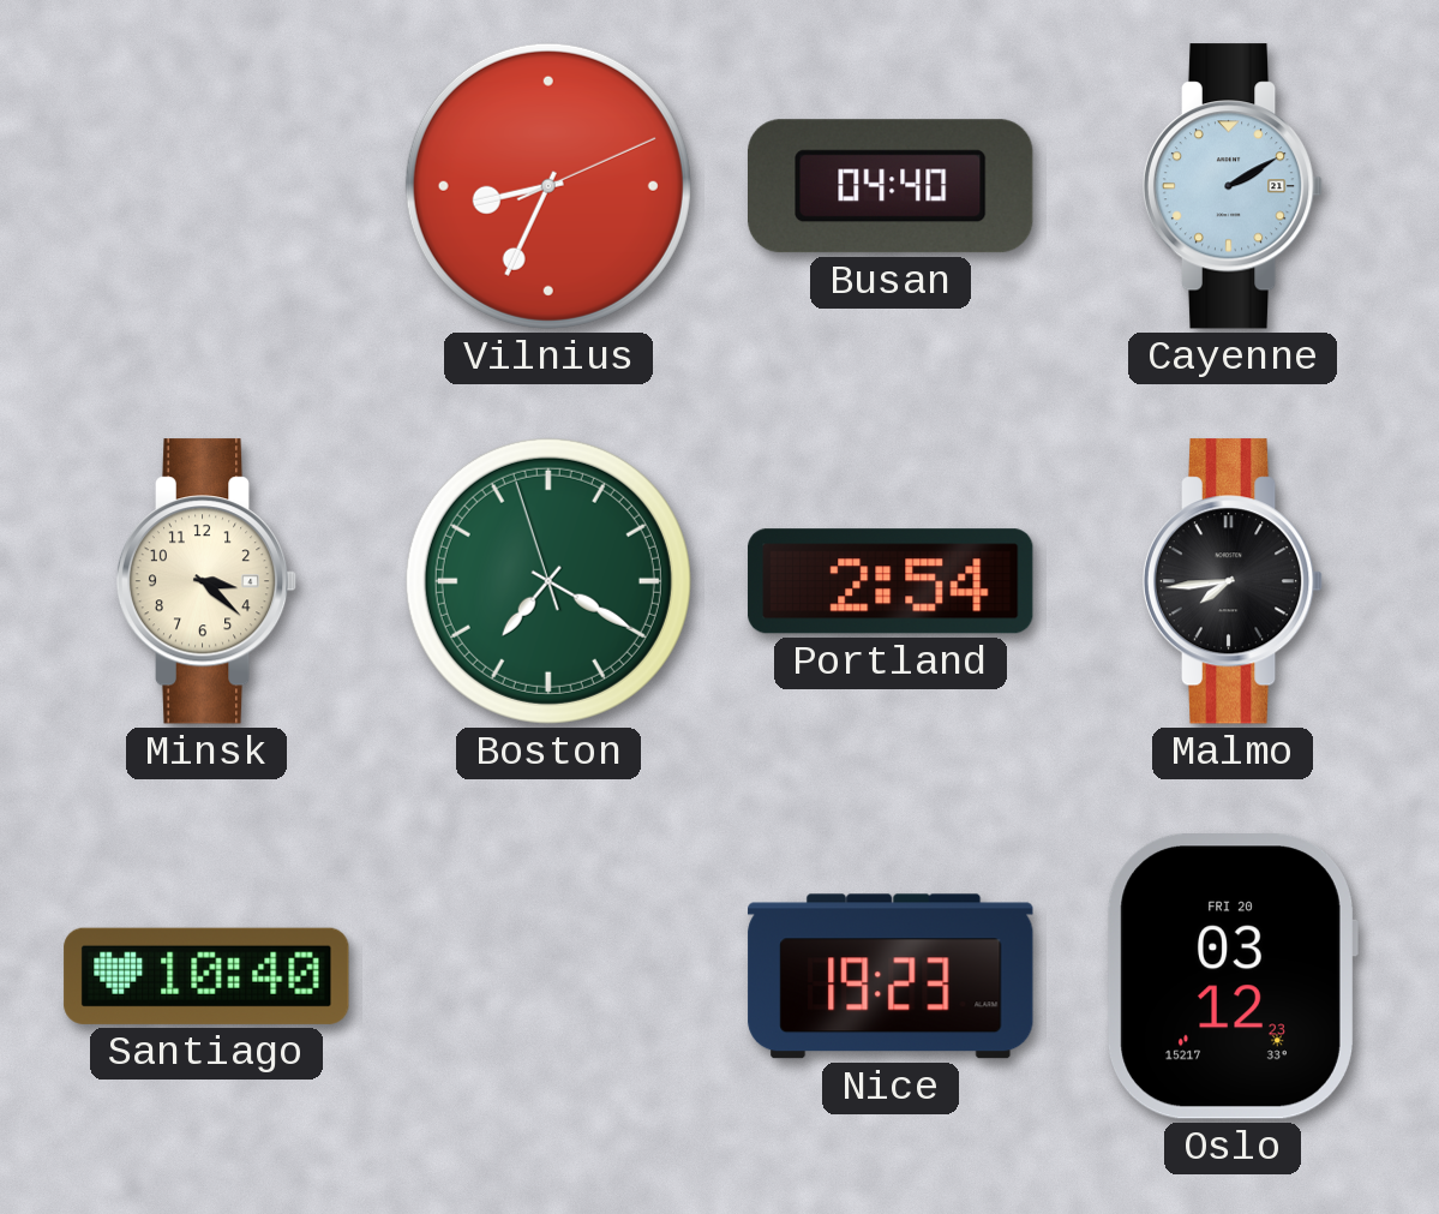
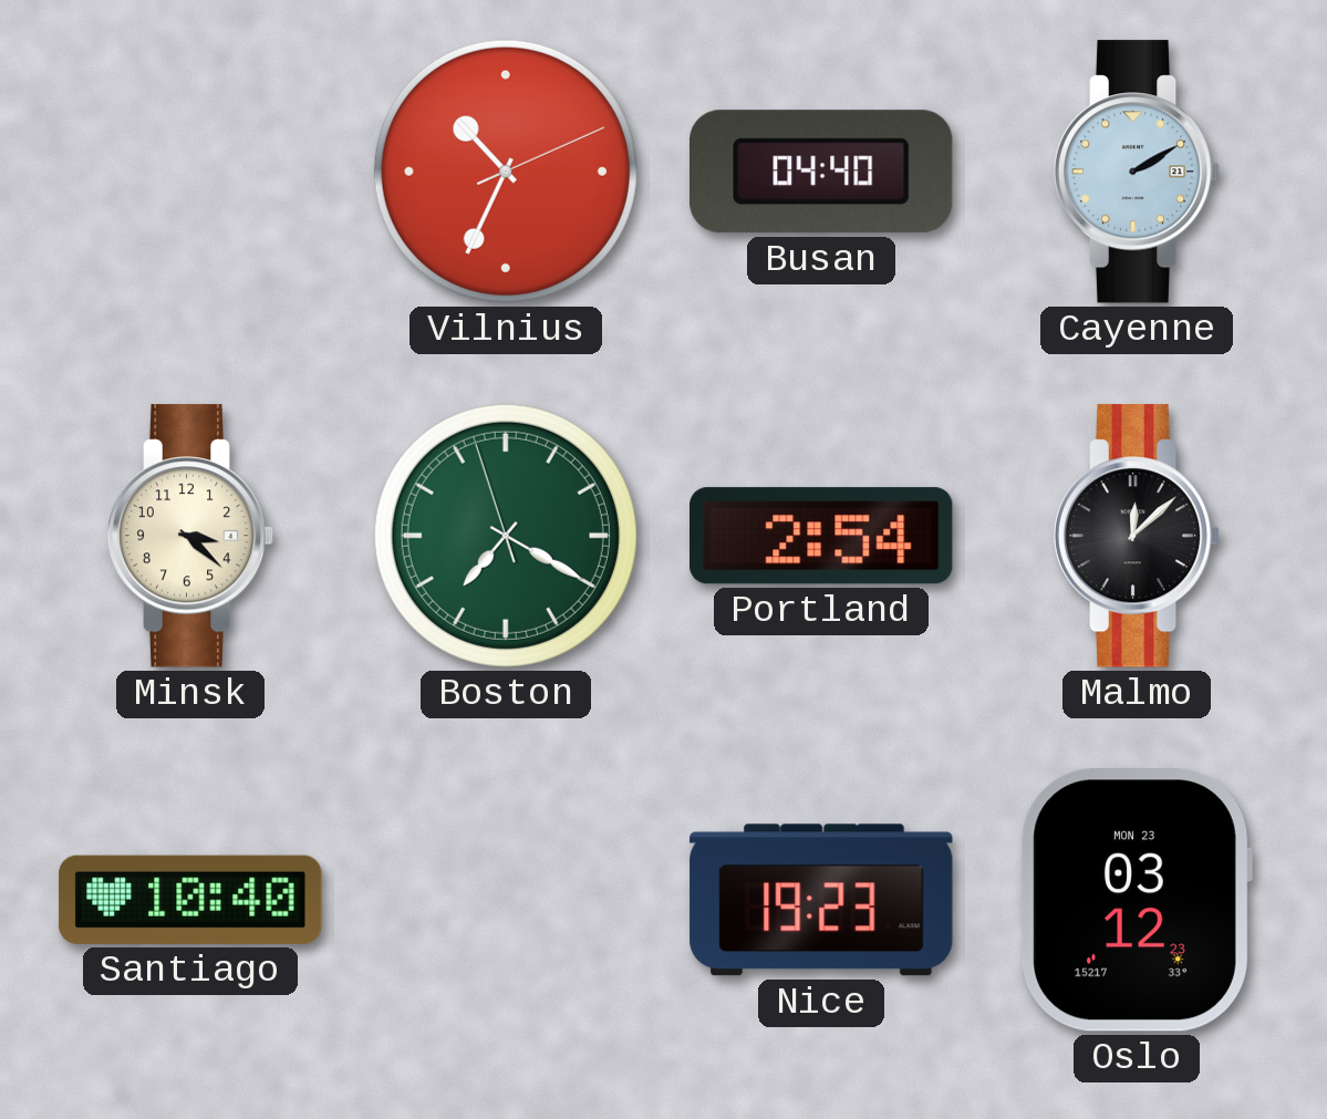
Vilnius: 8:34 -> 10:34
Malmo: 7:44 -> 12:08
Oslo date: FRI 20 -> MON 23
